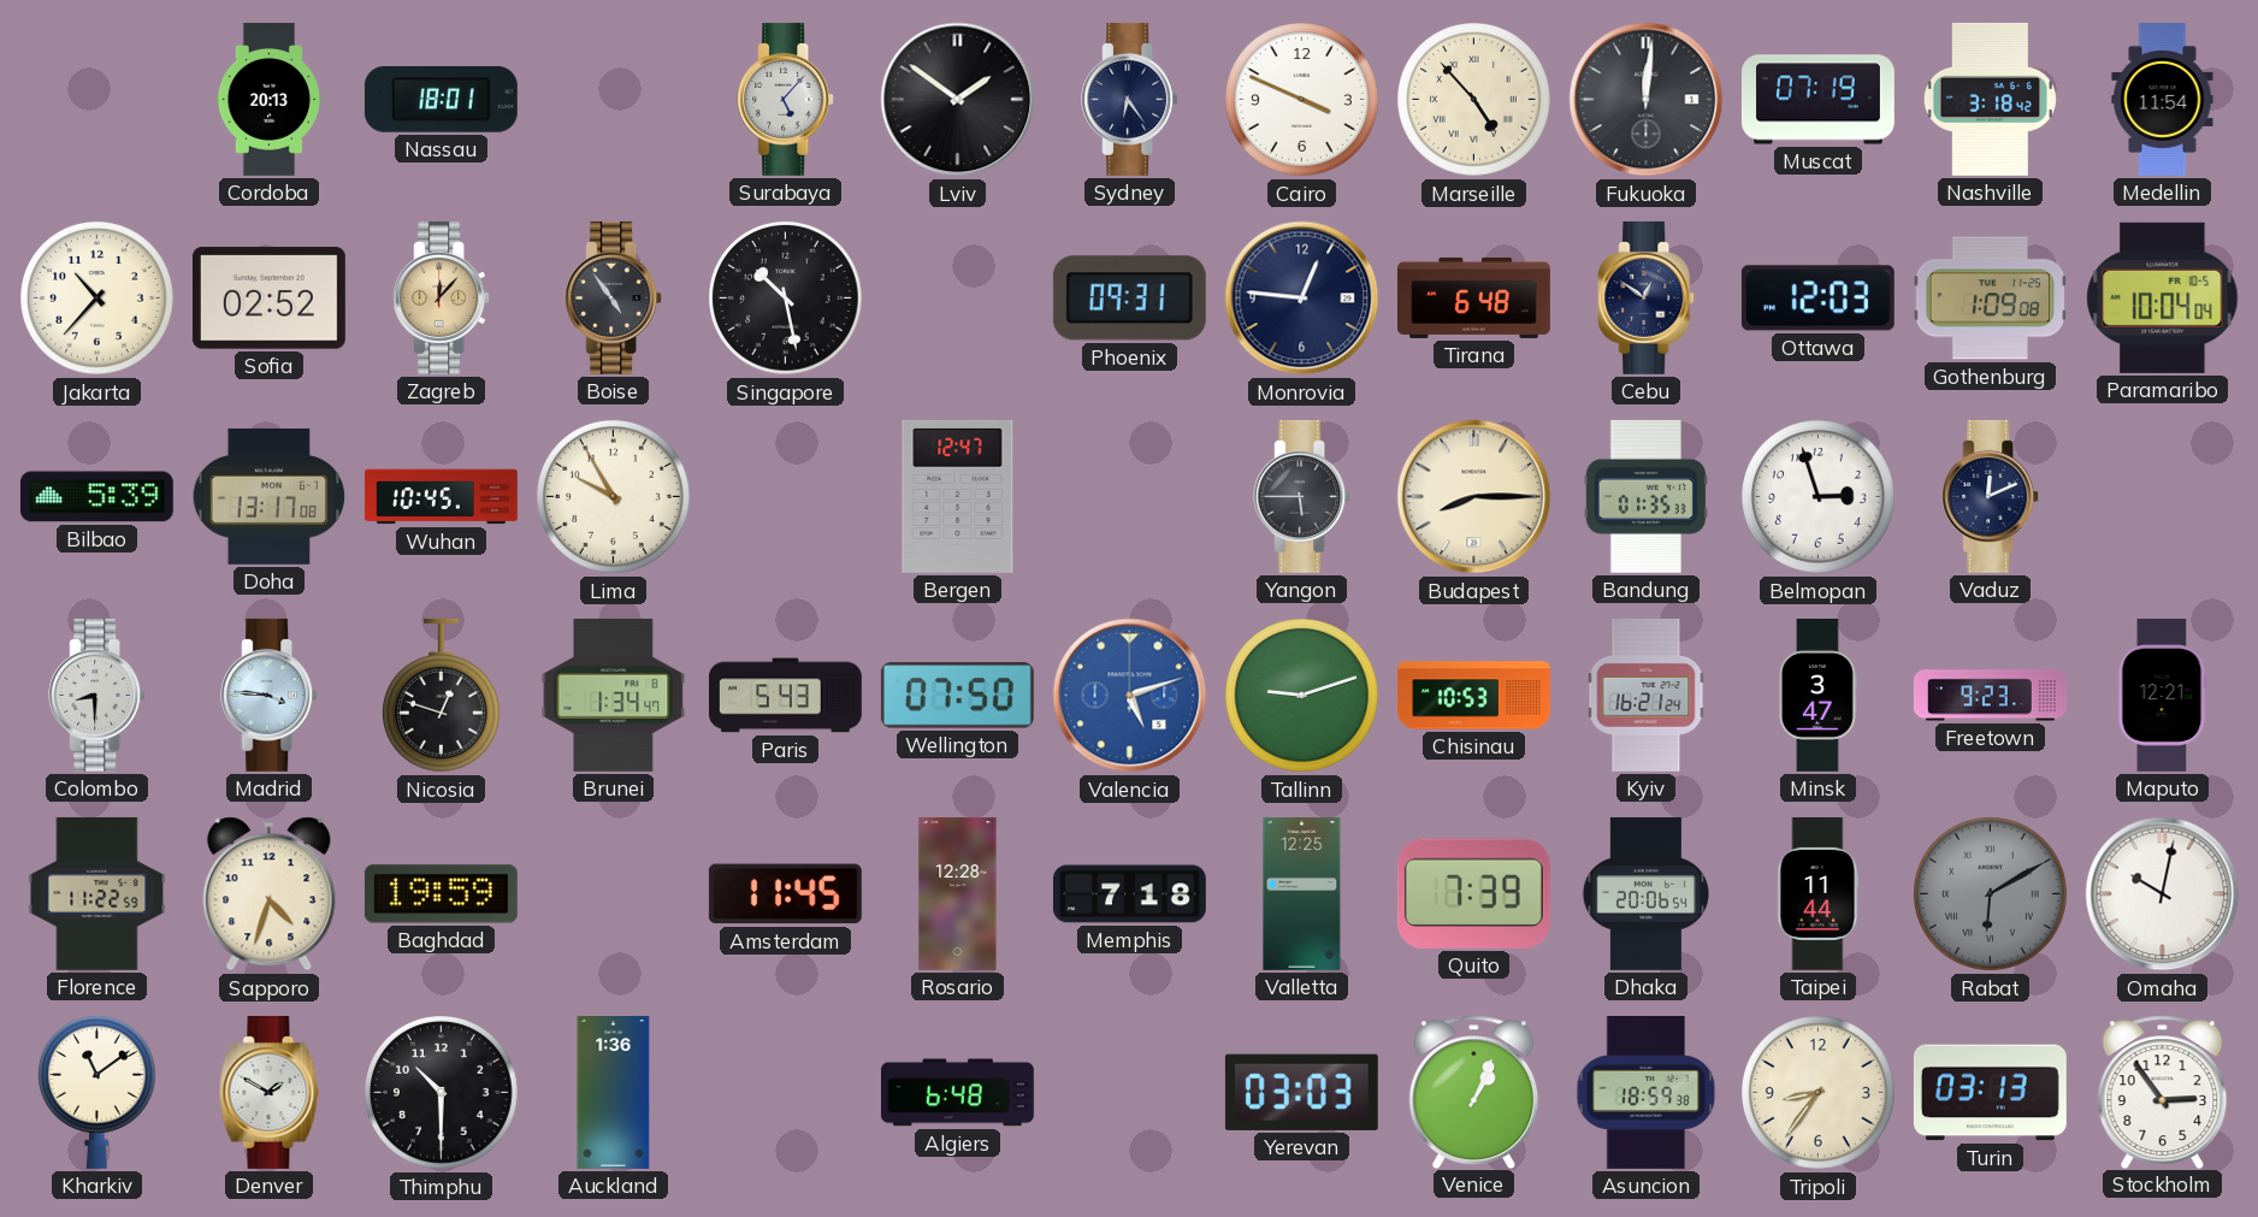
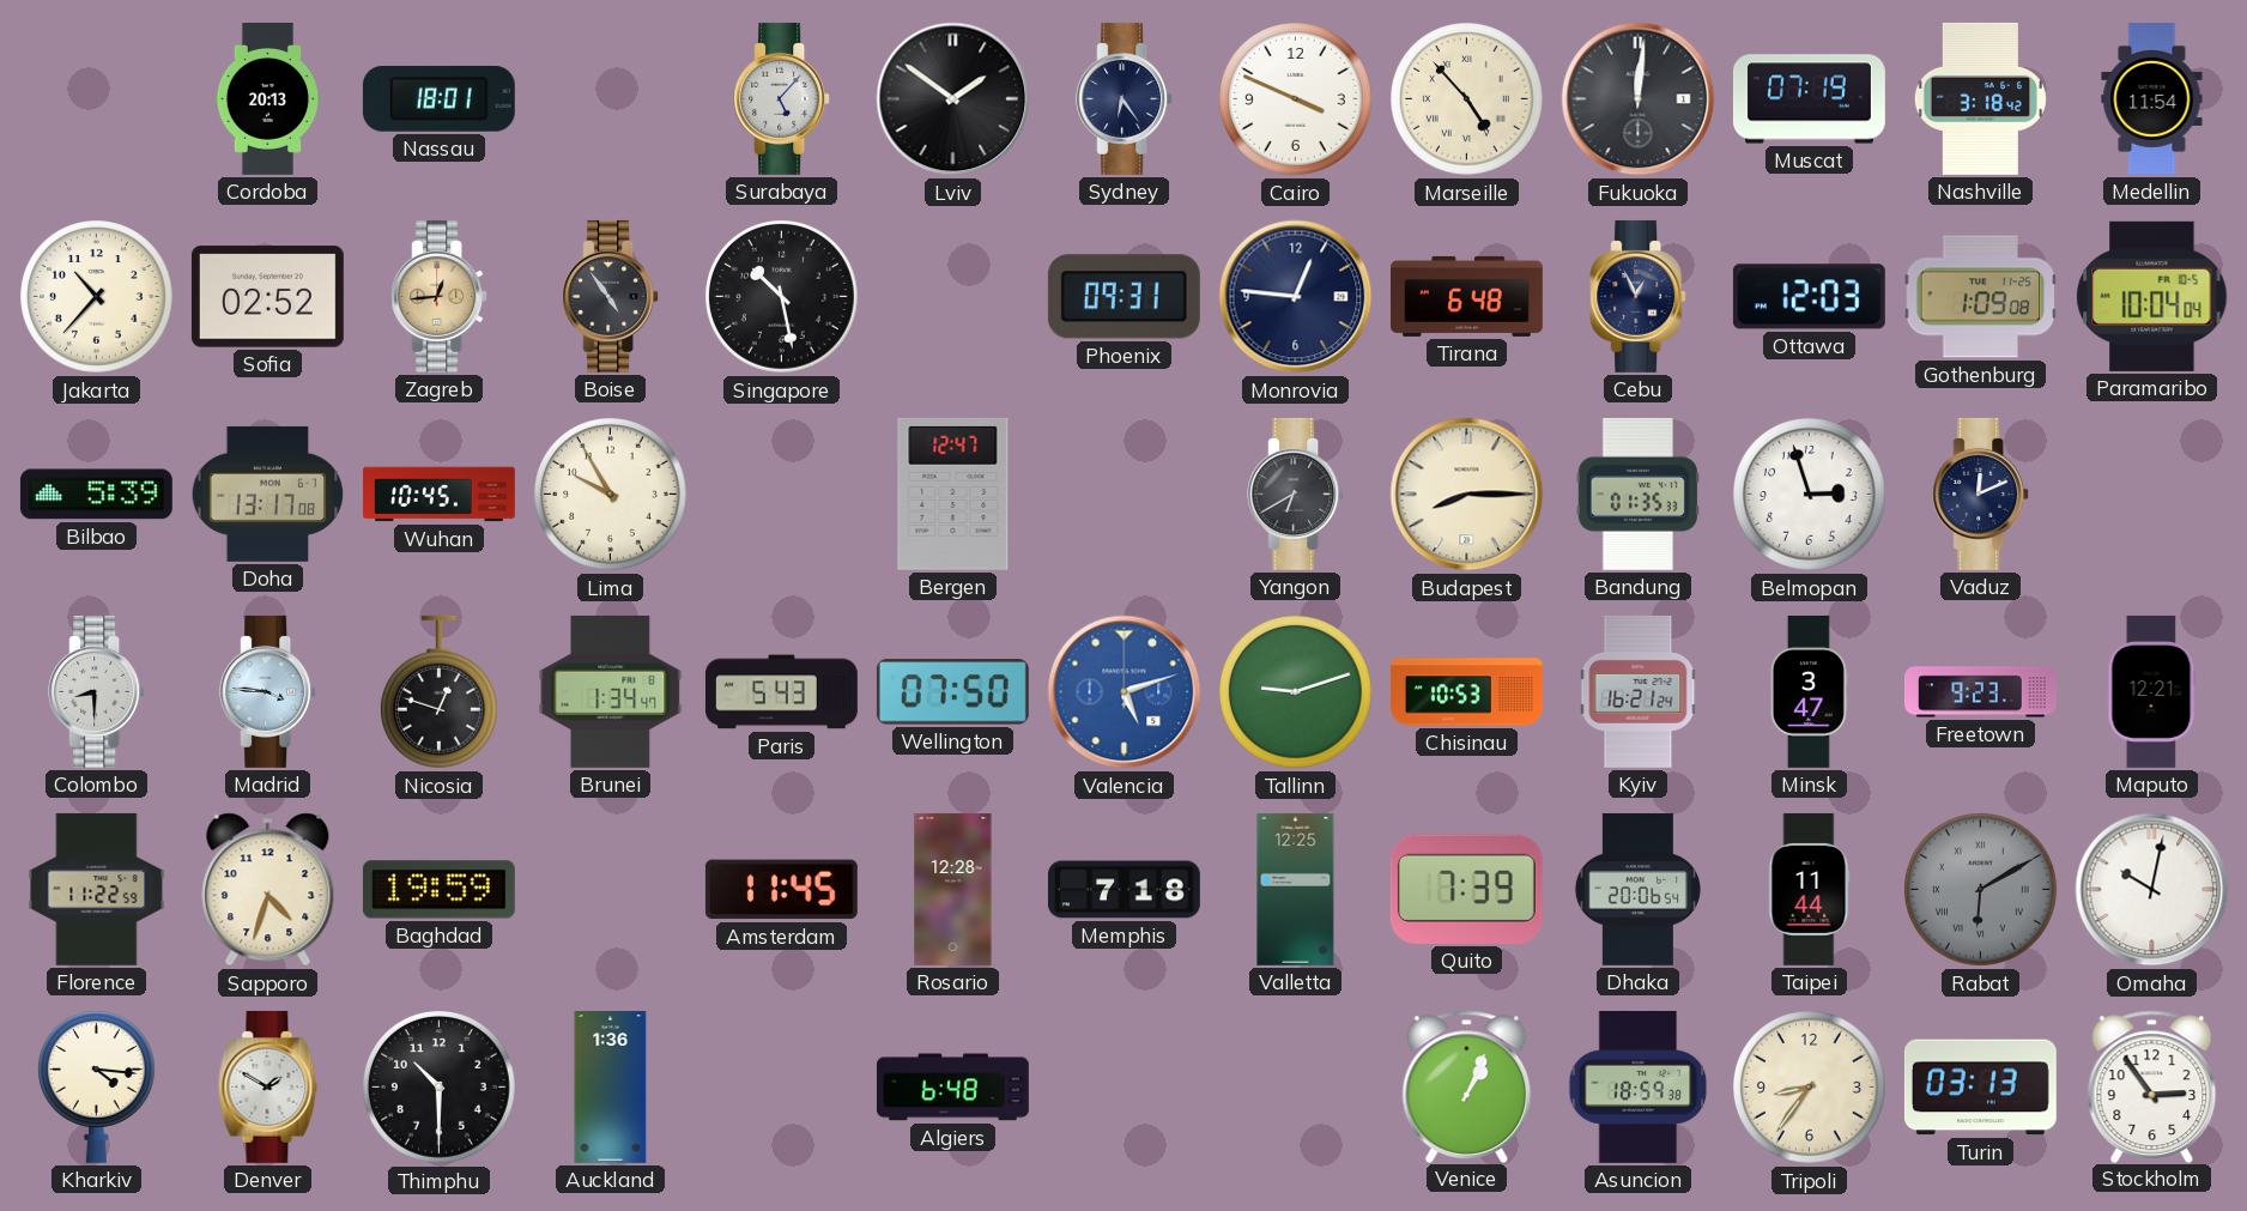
Zagreb: 12:07 -> 12:44
Cebu: 12:51 -> 12:56
Yangon: 5:45 -> 6:40
Kharkiv: 11:09 -> 4:16
Yerevan: 03:03 -> none
